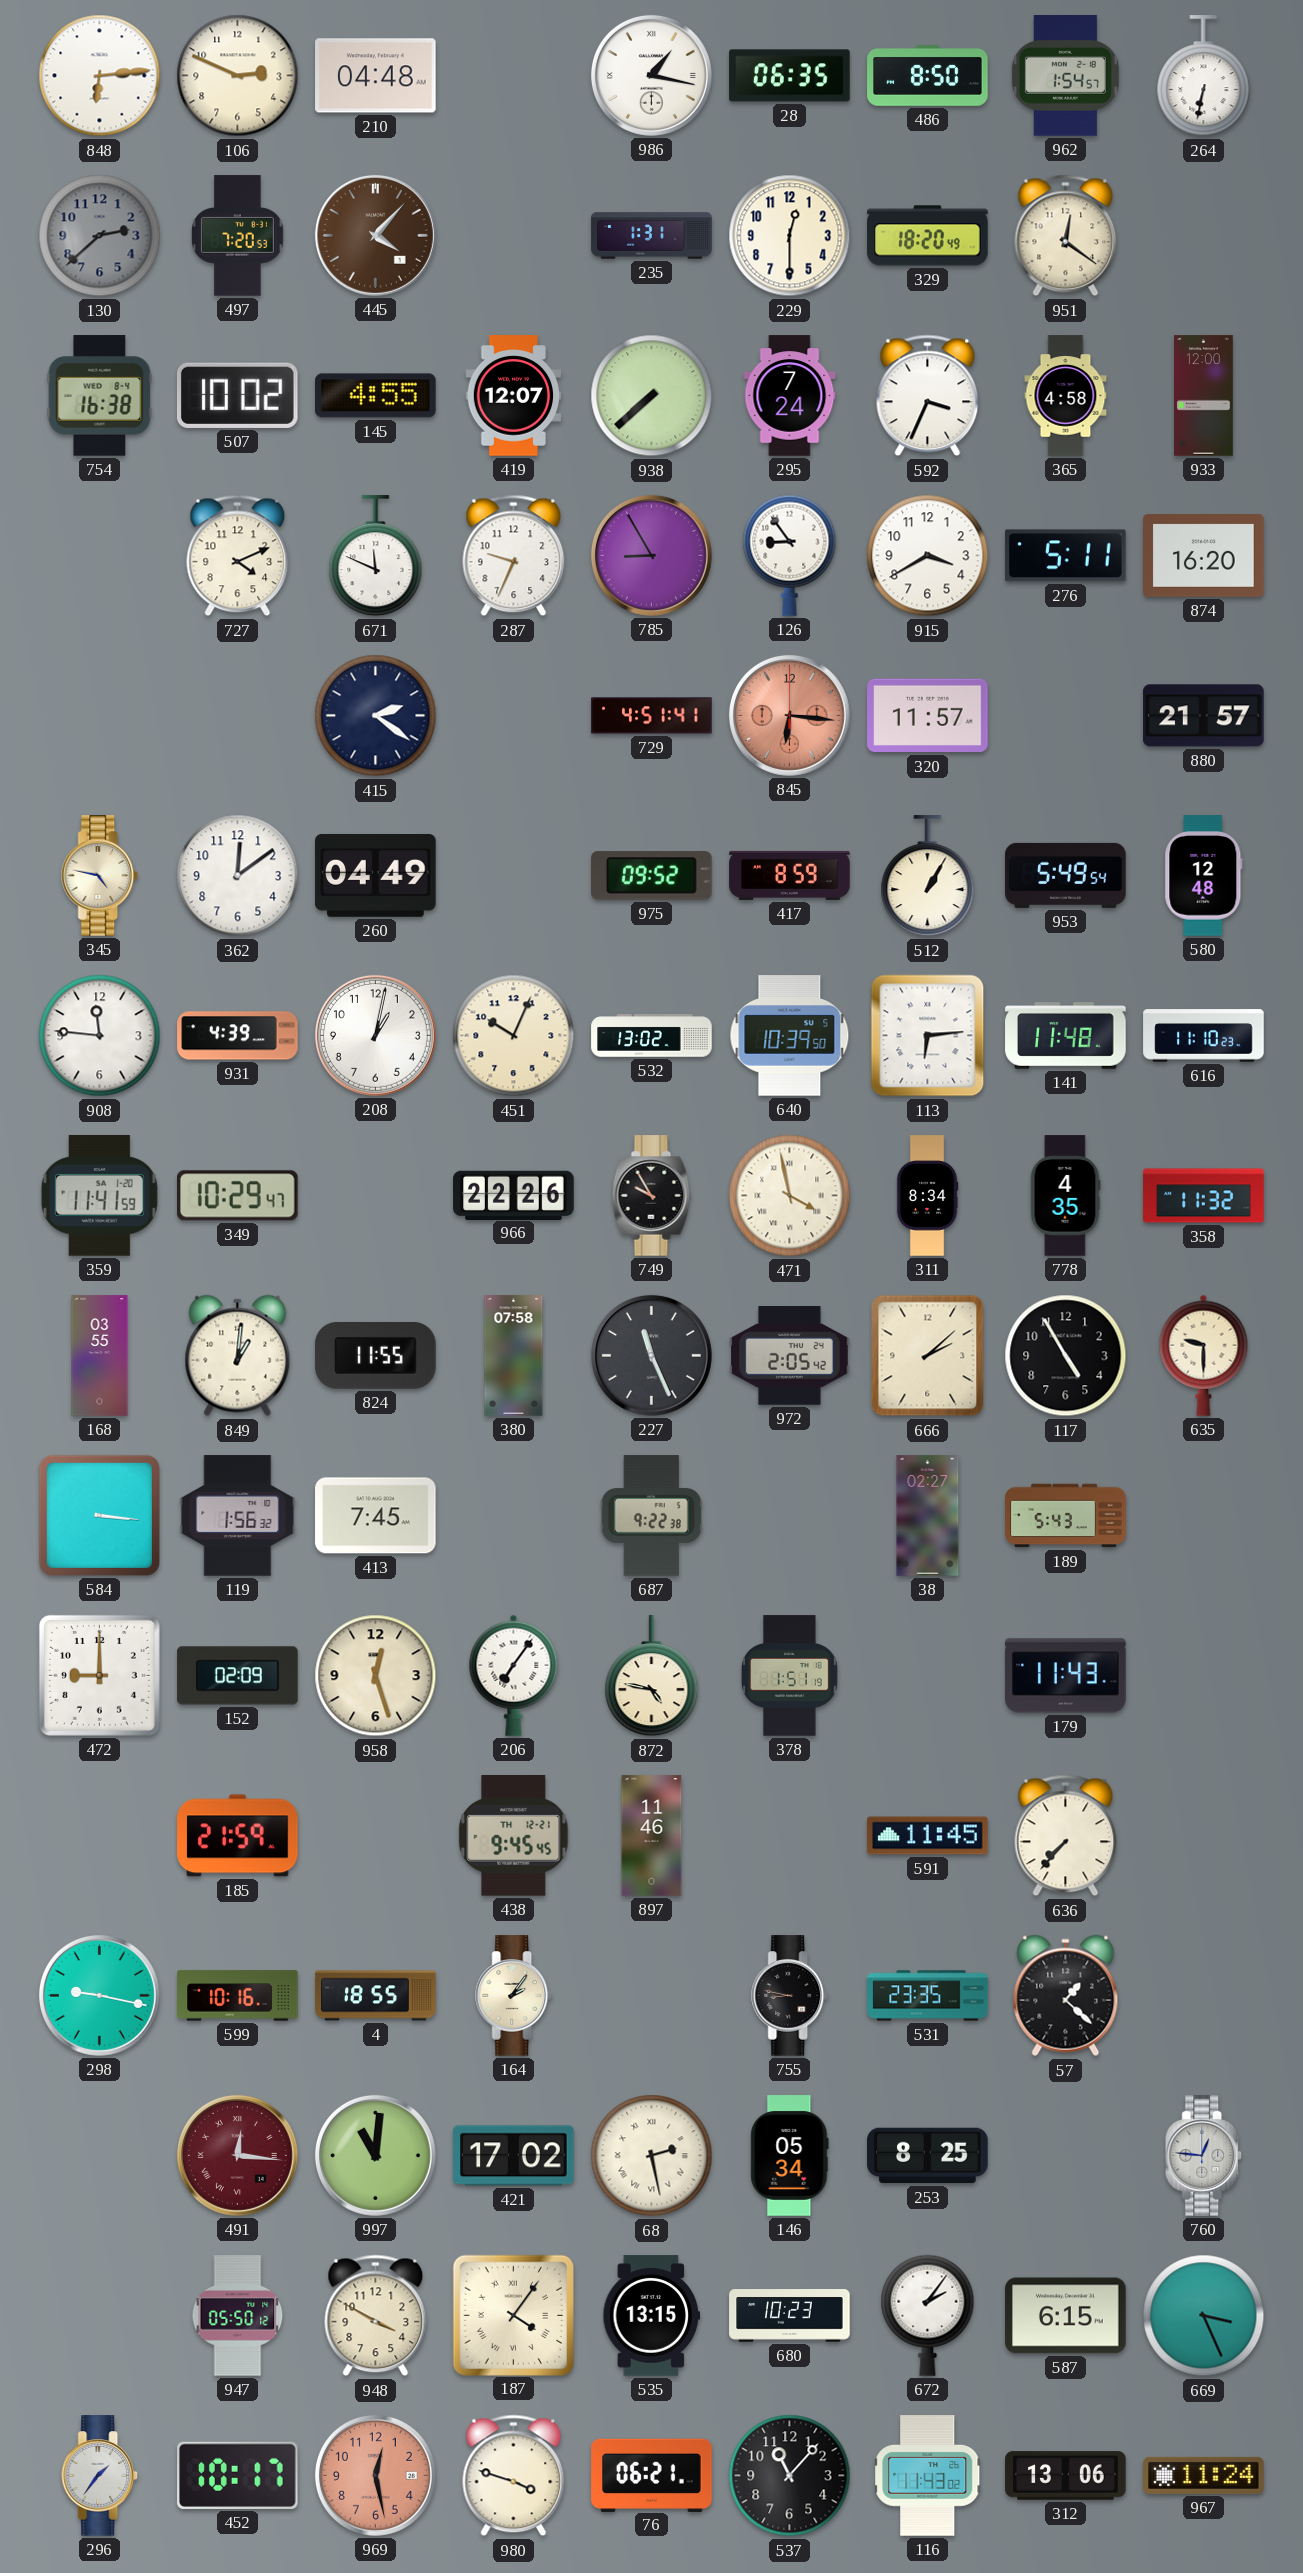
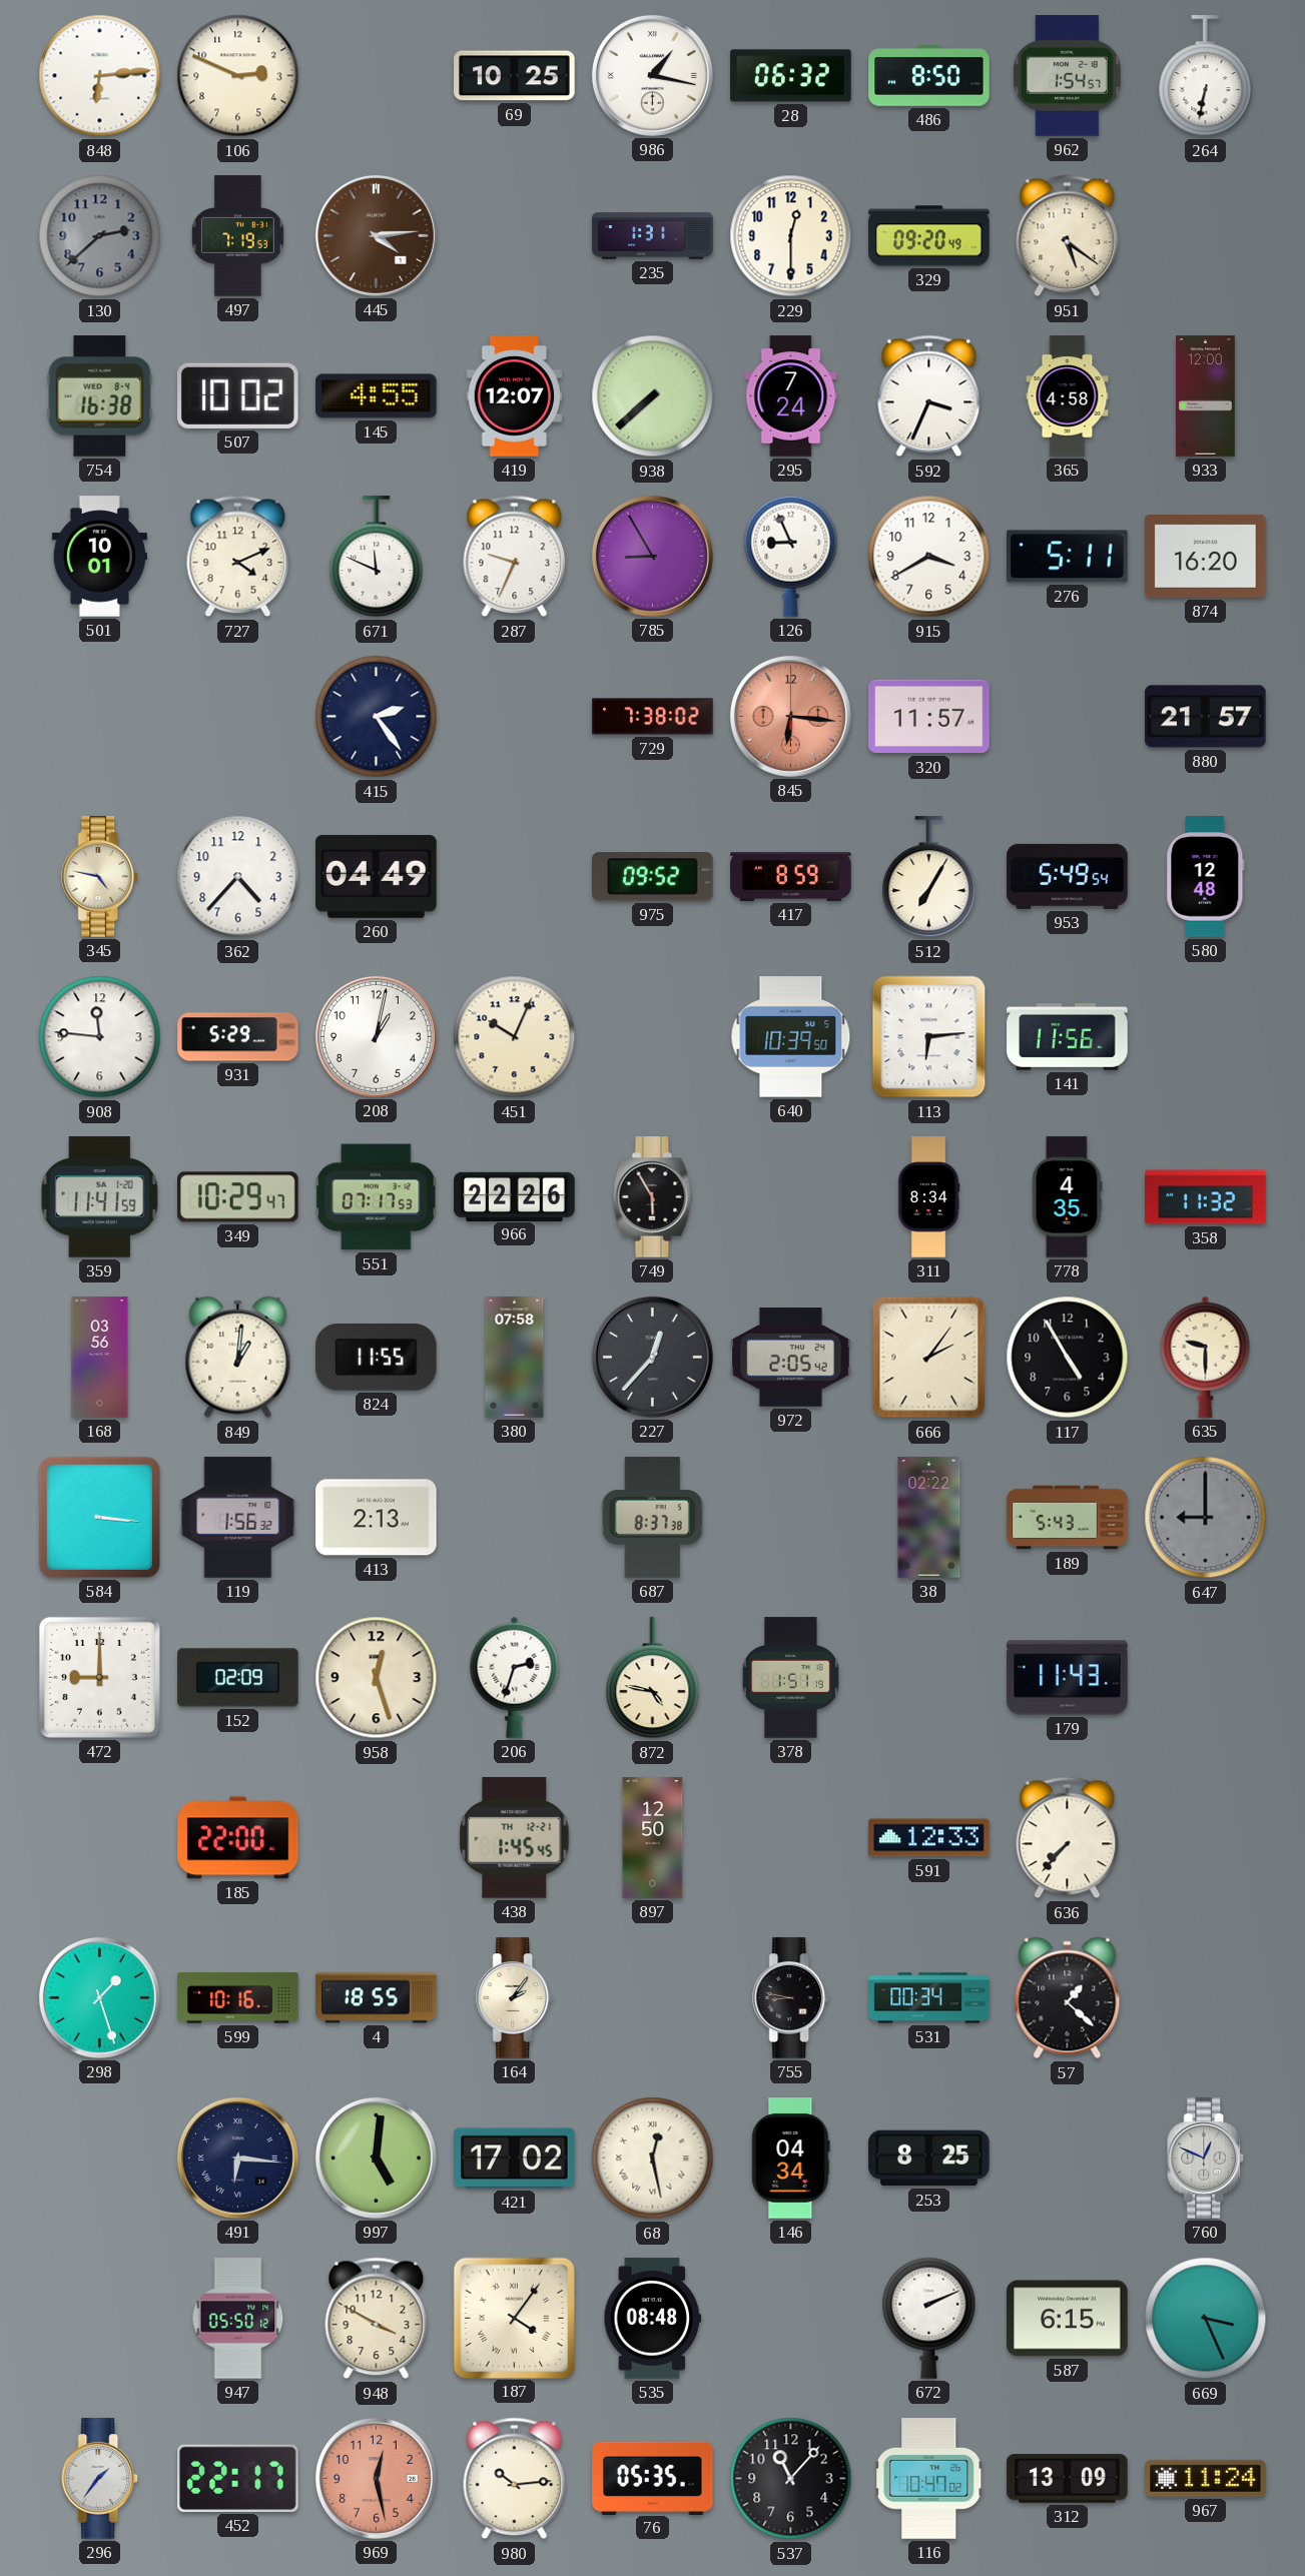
210: 04:48 -> none
69: none -> 10:25
28: 06:35 -> 06:32
497: 7:20 -> 7:19
445: 4:07 -> 4:14
329: 18:20 -> 09:20
951: 12:21 -> 5:21
501: none -> 10:01
126: 8:54 -> 8:56
415: 2:21 -> 2:24
729: 4:51 -> 7:38
362: 12:09 -> 4:37
512: 1:05 -> 7:05
931: 4:39 -> 5:29
532: 13:02 -> none
141: 11:48 -> 11:56
616: 11:10 -> none
551: none -> 07:17
749: 9:55 -> 5:55
471: 3:58 -> none
168: 03:55 -> 03:56
227: 11:26 -> 12:37
666: 2:08 -> 2:06
413: 7:45 -> 2:13
687: 9:22 -> 8:37
38: 02:27 -> 02:22
647: none -> 9:00
206: 7:06 -> 2:33
185: 21:59 -> 22:00
438: 9:45 -> 1:45
897: 11:46 -> 12:50
591: 11:45 -> 12:33
298: 9:17 -> 1:27
531: 23:35 -> 00:34
491: 12:16 -> 6:16
491 dial: burgundy -> navy
997: 11:01 -> 5:01
68: 2:28 -> 12:28
146: 05:34 -> 04:34
760: 12:46 -> 12:49
535: 13:15 -> 08:48
680: 10:23 -> none
672: 2:06 -> 2:11
452: 10:17 -> 22:17
980: 3:48 -> 10:14
76: 06:21 -> 05:35
116: 11:43 -> 10:47
312: 13:06 -> 13:09
